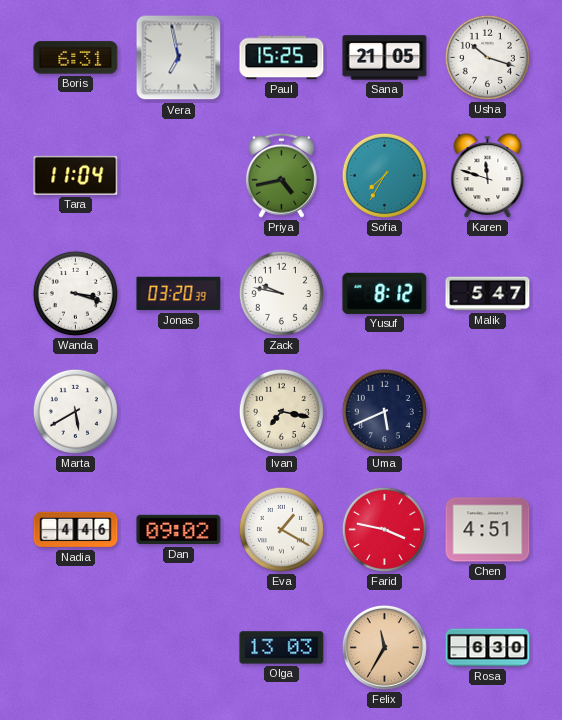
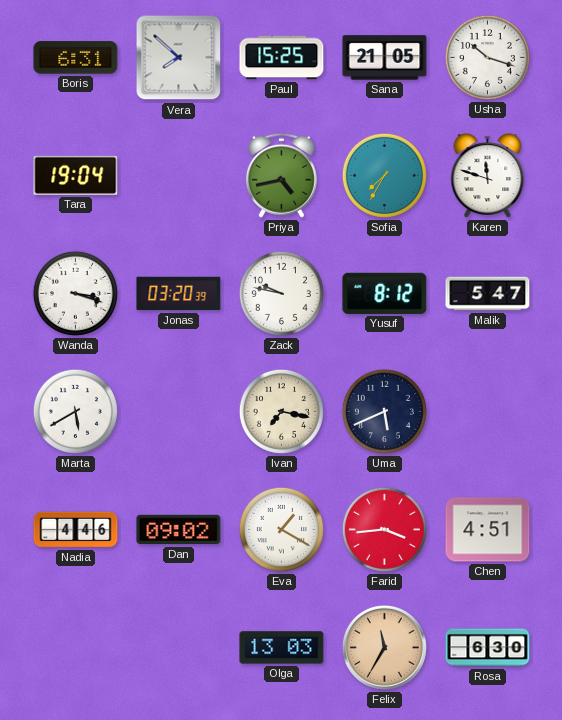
Vera: 6:58 -> 7:52
Tara: 11:04 -> 19:04
Farid: 3:47 -> 3:44
